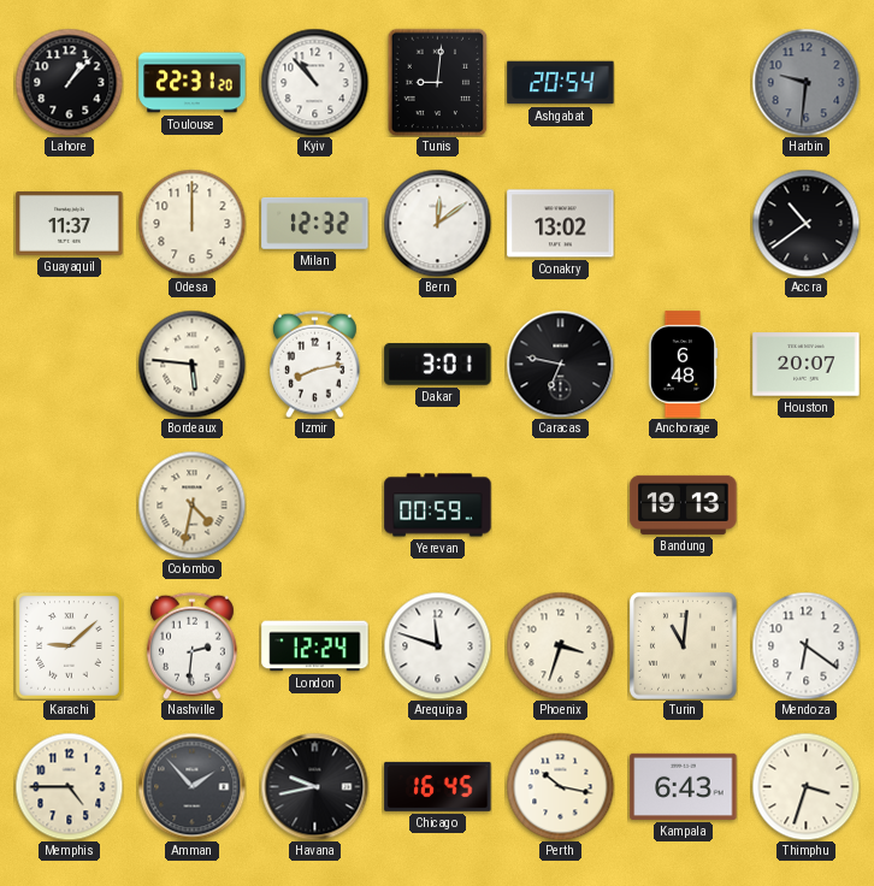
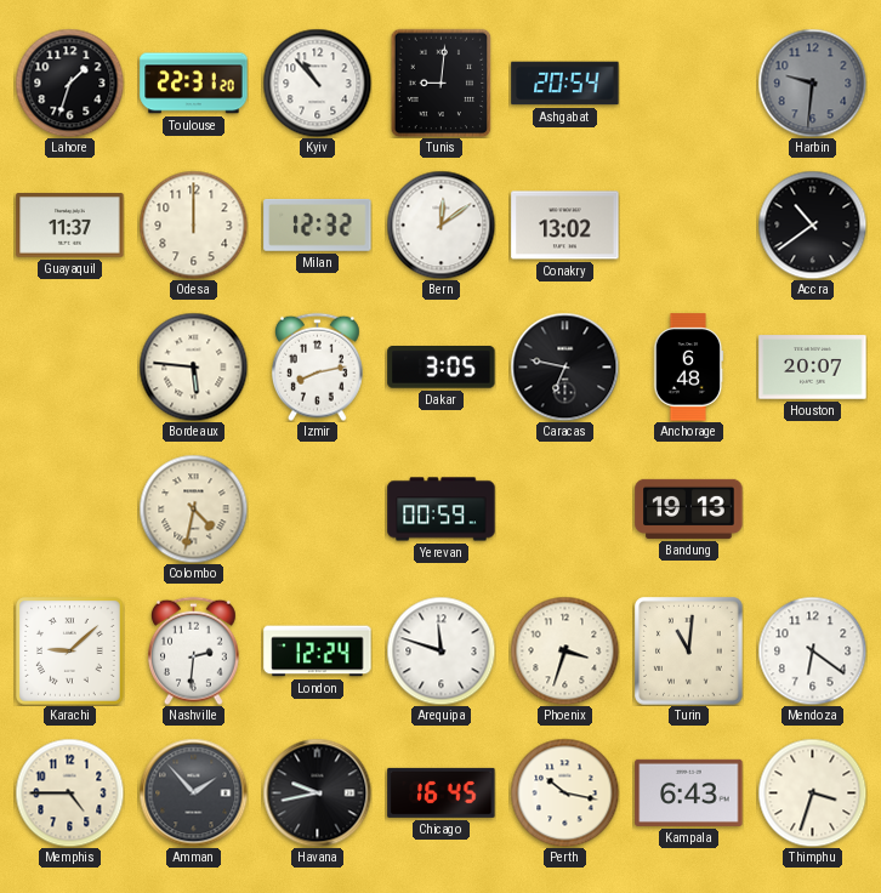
Lahore: 1:07 -> 1:33
Dakar: 3:01 -> 3:05
